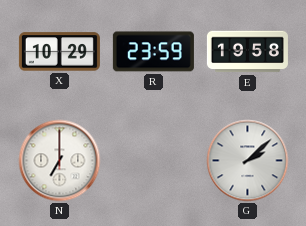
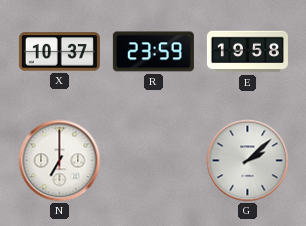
X: 10:29 -> 10:37
